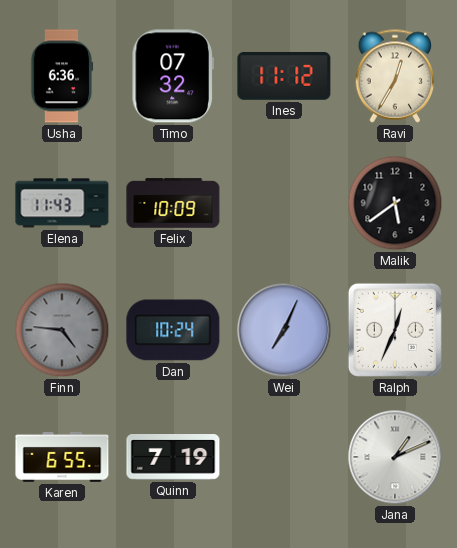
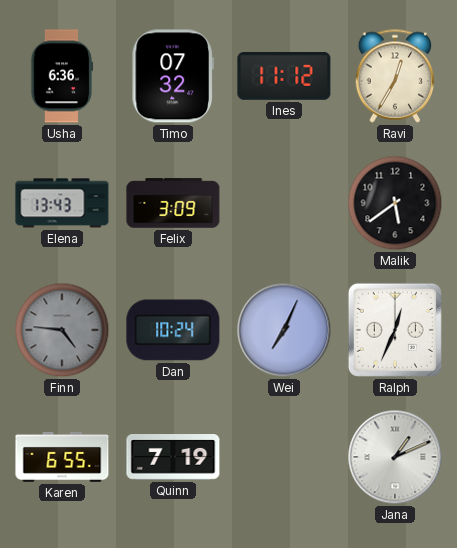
Elena: 11:43 -> 13:43
Felix: 10:09 -> 3:09
